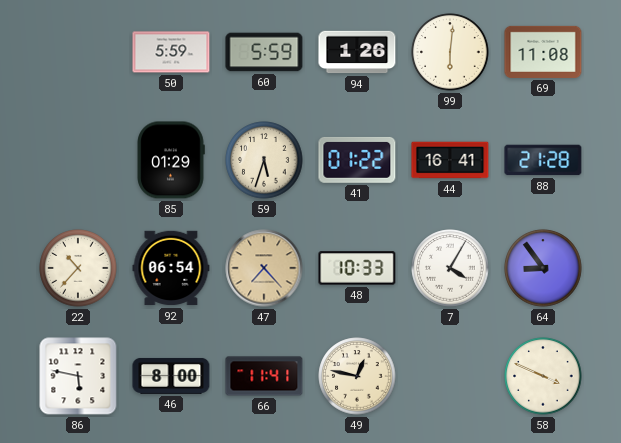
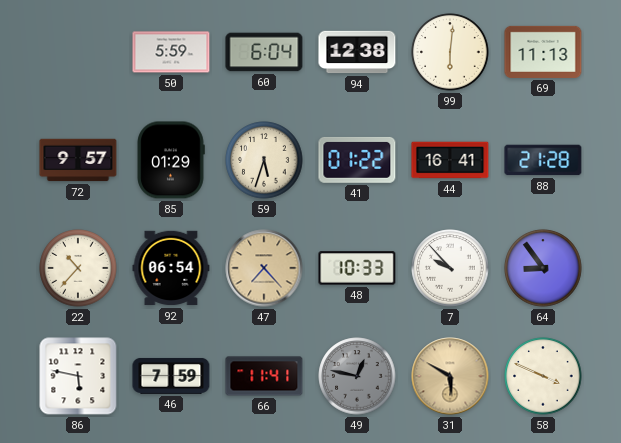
60: 5:59 -> 6:04
94: 1:26 -> 12:38
69: 11:08 -> 11:13
72: none -> 9:57
7: 4:05 -> 9:53
46: 8:00 -> 7:59
49 dial: cream -> grey
31: none -> 5:50
